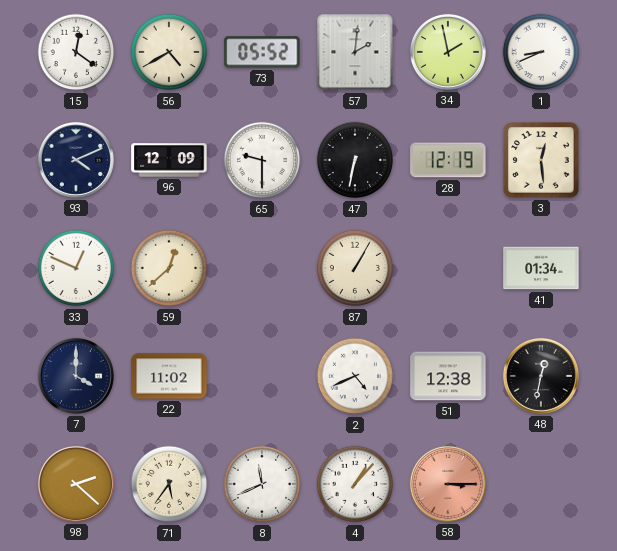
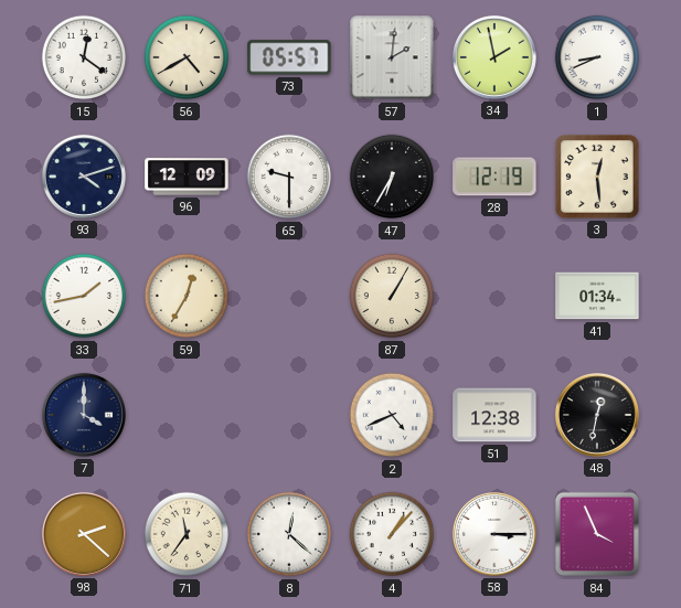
73: 05:52 -> 05:57
93: 4:11 -> 4:12
47: 6:32 -> 6:35
33: 12:49 -> 1:43
59: 12:38 -> 12:35
22: 11:02 -> none
71: 5:36 -> 11:36
8: 11:41 -> 12:22
58 dial: salmon -> white
84: none -> 3:56
